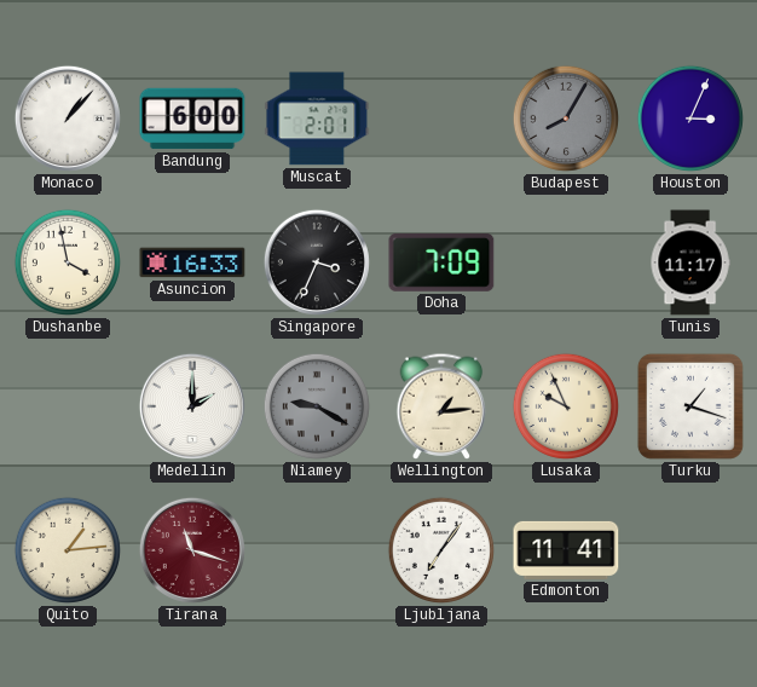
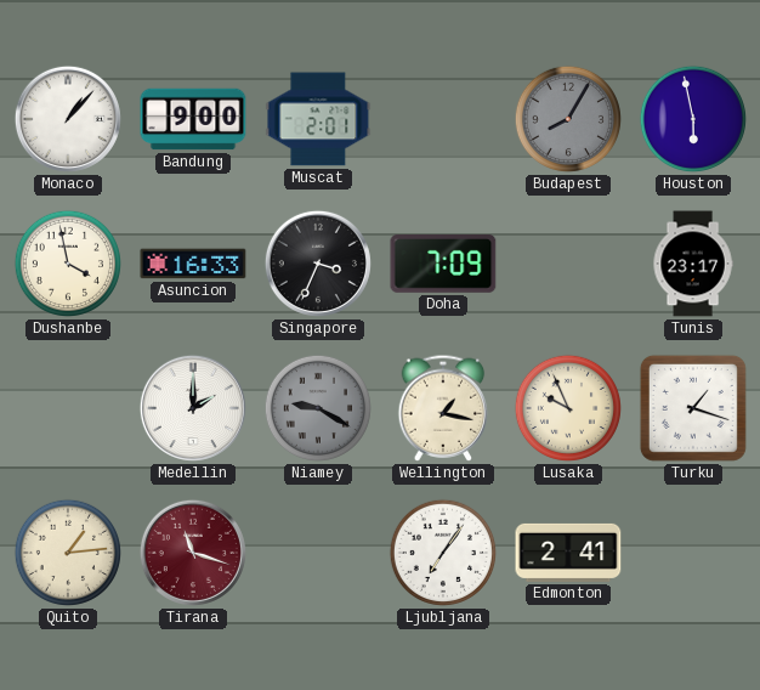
Bandung: 6:00 -> 9:00
Houston: 3:04 -> 5:58
Tunis: 11:17 -> 23:17
Wellington: 1:14 -> 1:17
Edmonton: 11:41 -> 2:41
